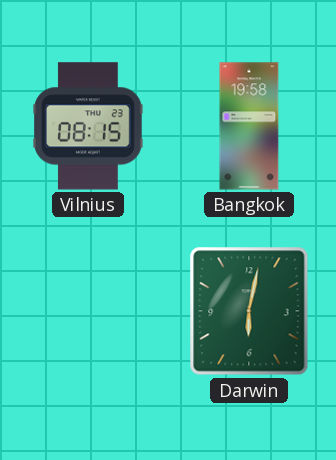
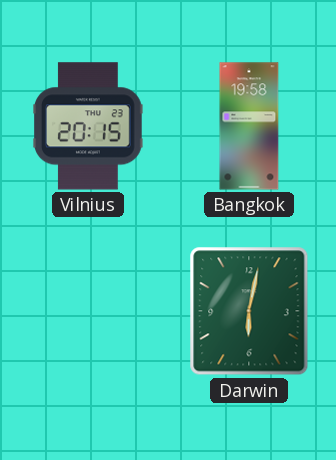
Vilnius: 08:15 -> 20:15
